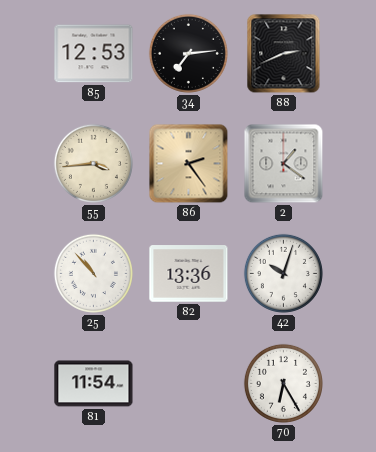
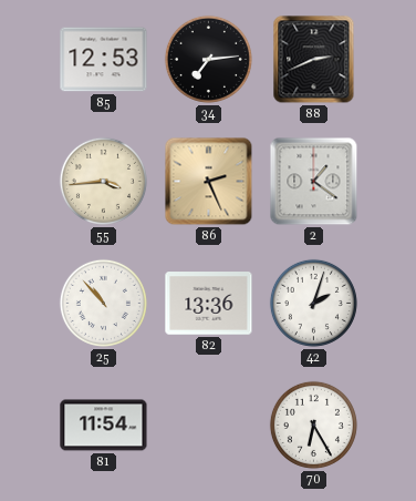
86: 2:24 -> 2:26
42: 10:03 -> 2:03
